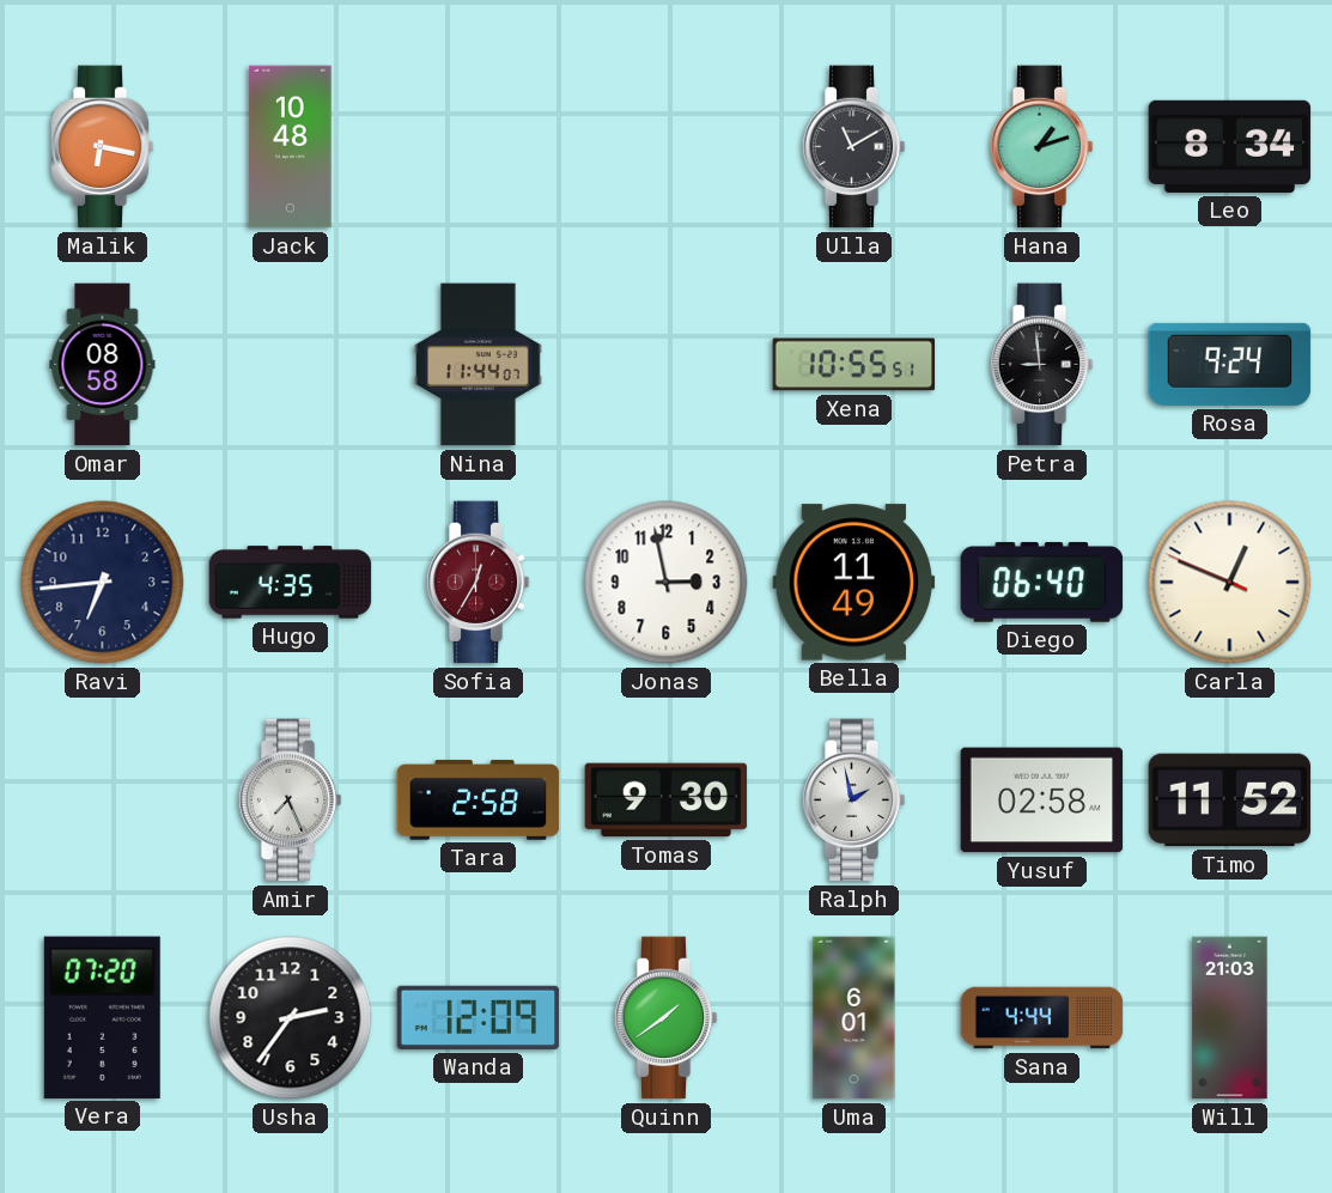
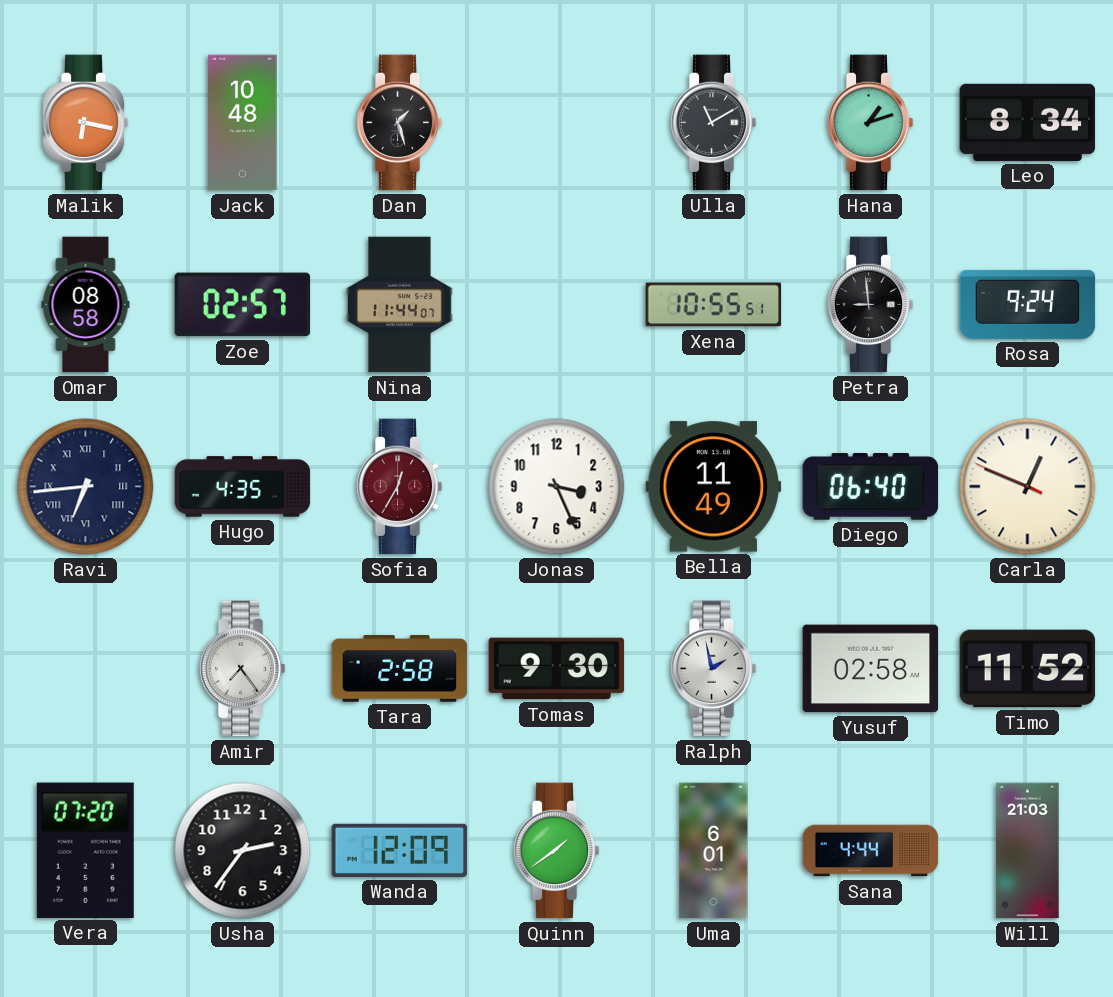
Dan: none -> 1:27
Zoe: none -> 02:57
Ravi numerals: Arabic -> Roman
Jonas: 2:58 -> 3:26
Amir: 7:26 -> 7:24
